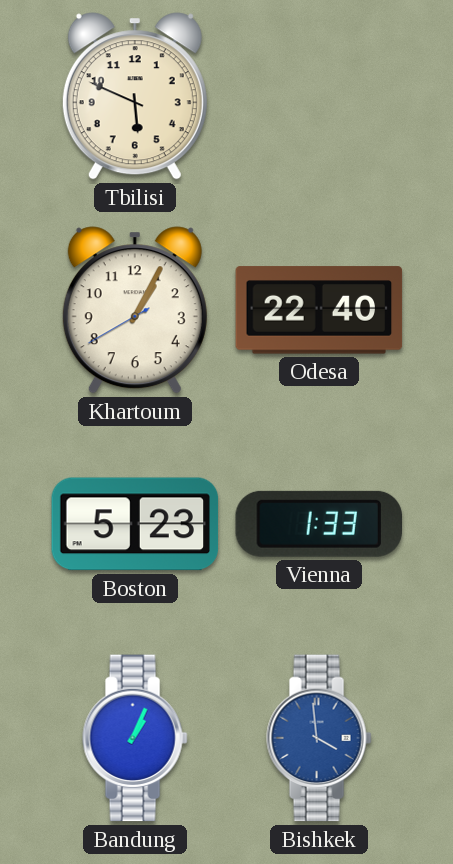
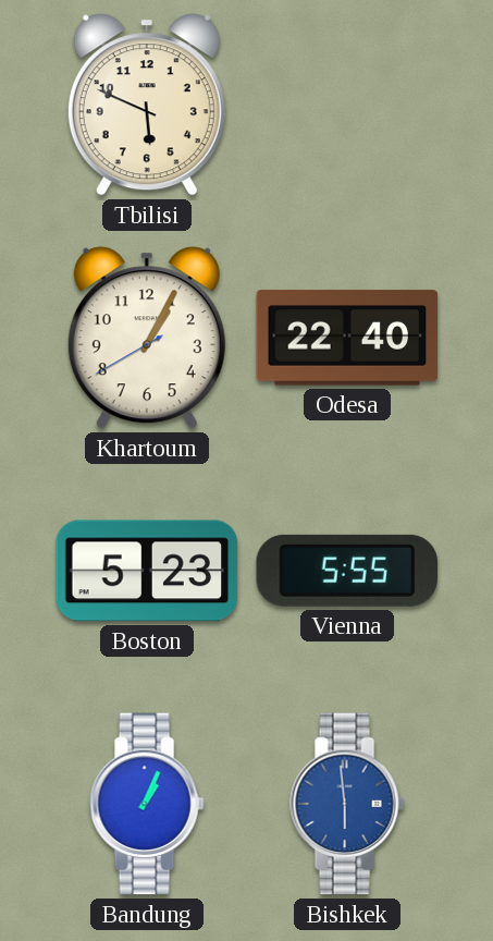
Vienna: 1:33 -> 5:55
Bishkek: 3:59 -> 5:59
